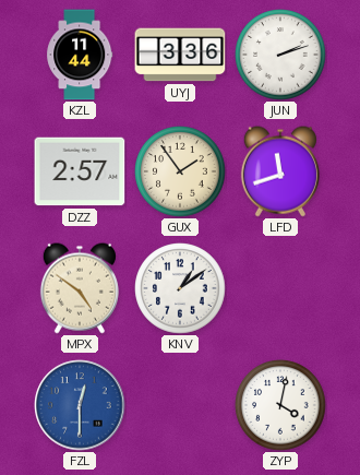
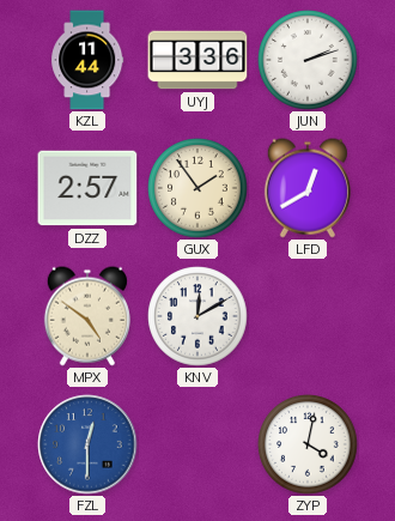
LFD: 11:42 -> 12:40
KNV: 1:09 -> 12:10
